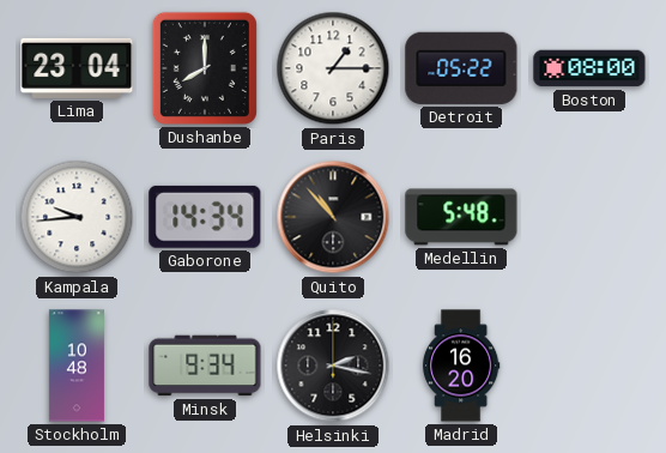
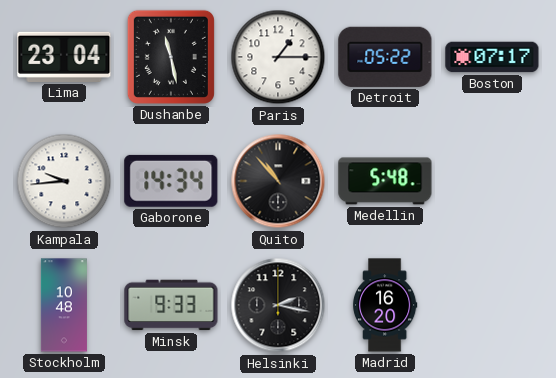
Dushanbe: 8:00 -> 11:28
Boston: 08:00 -> 07:17
Minsk: 9:34 -> 9:33
